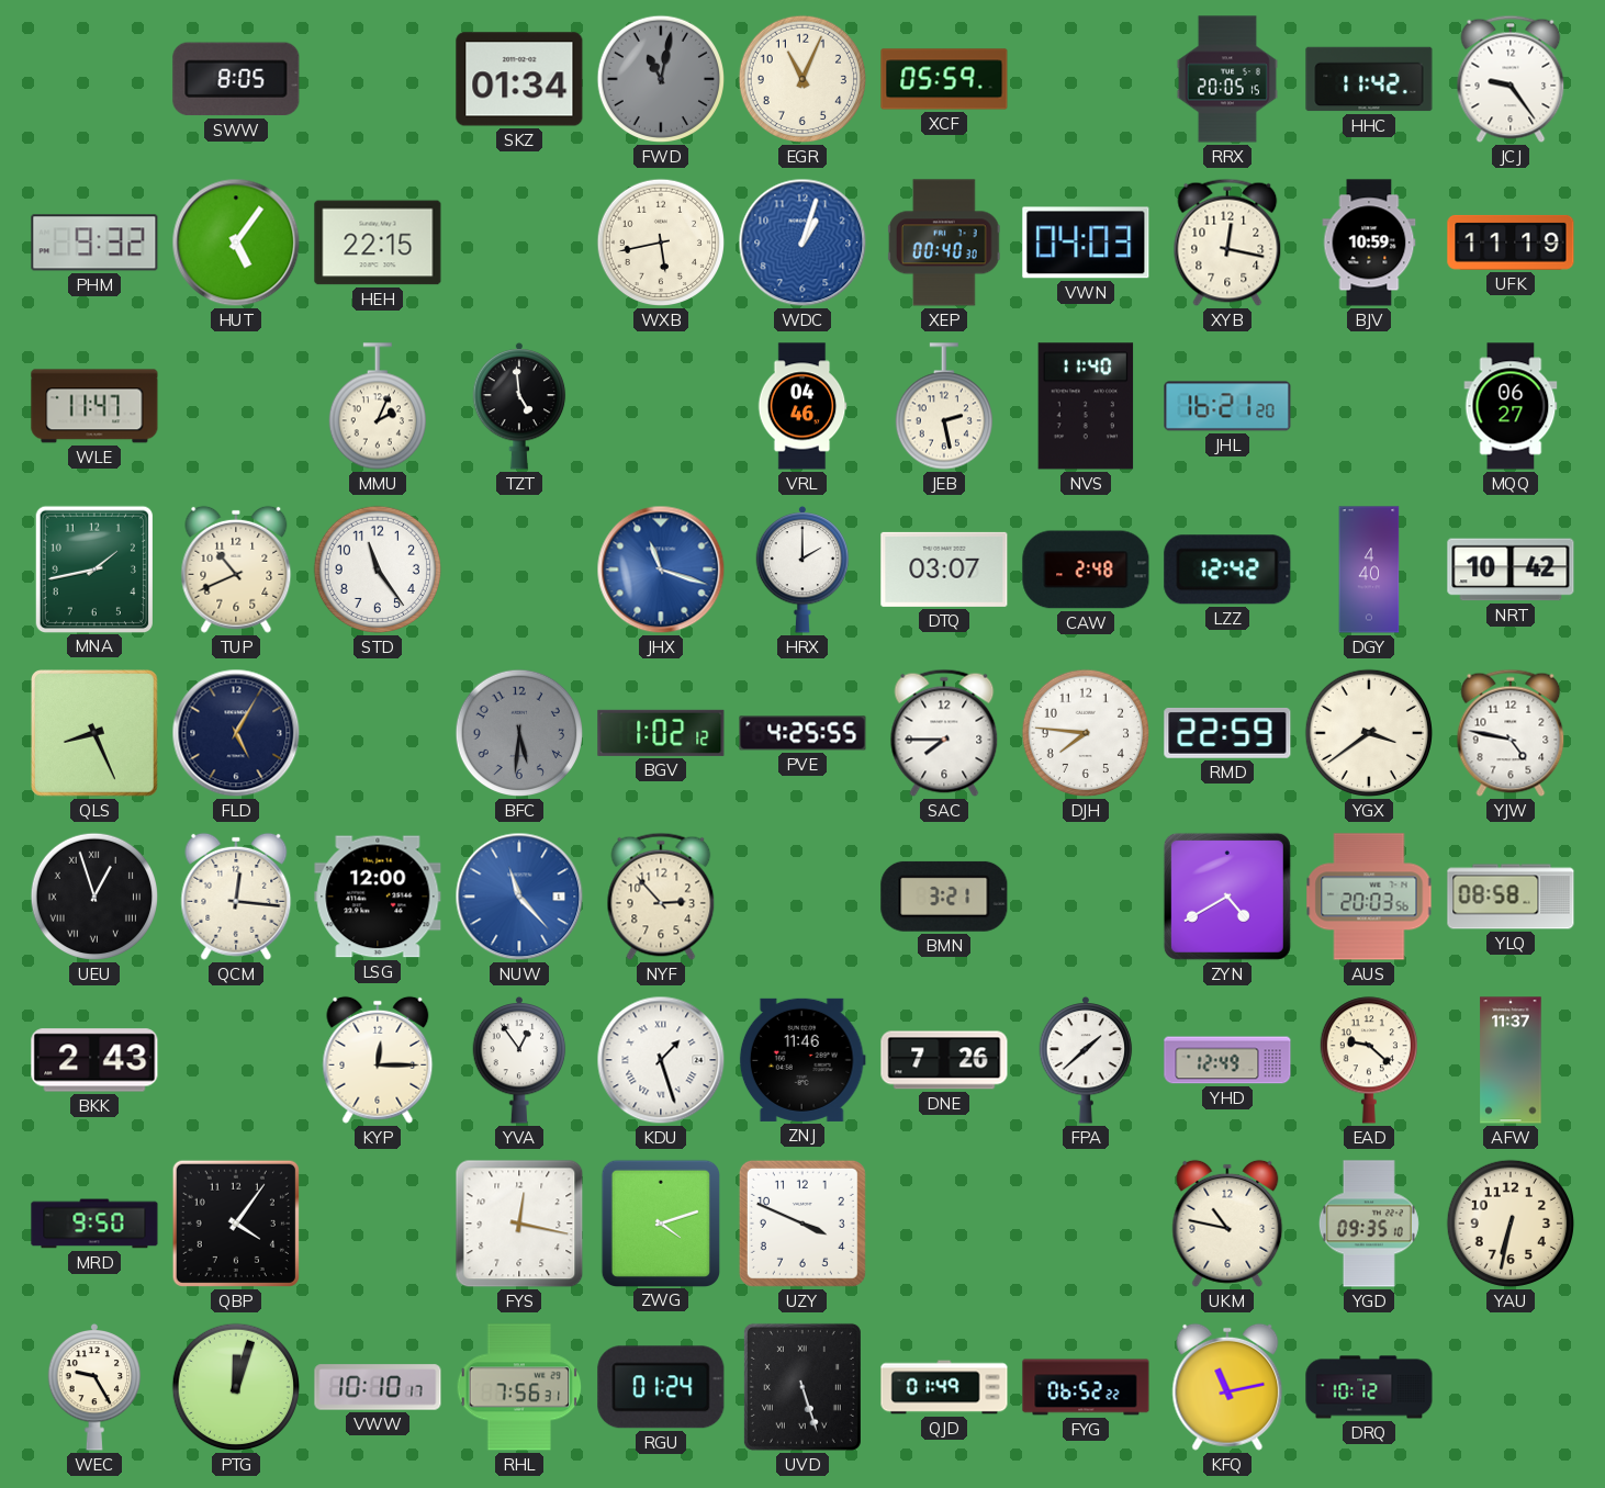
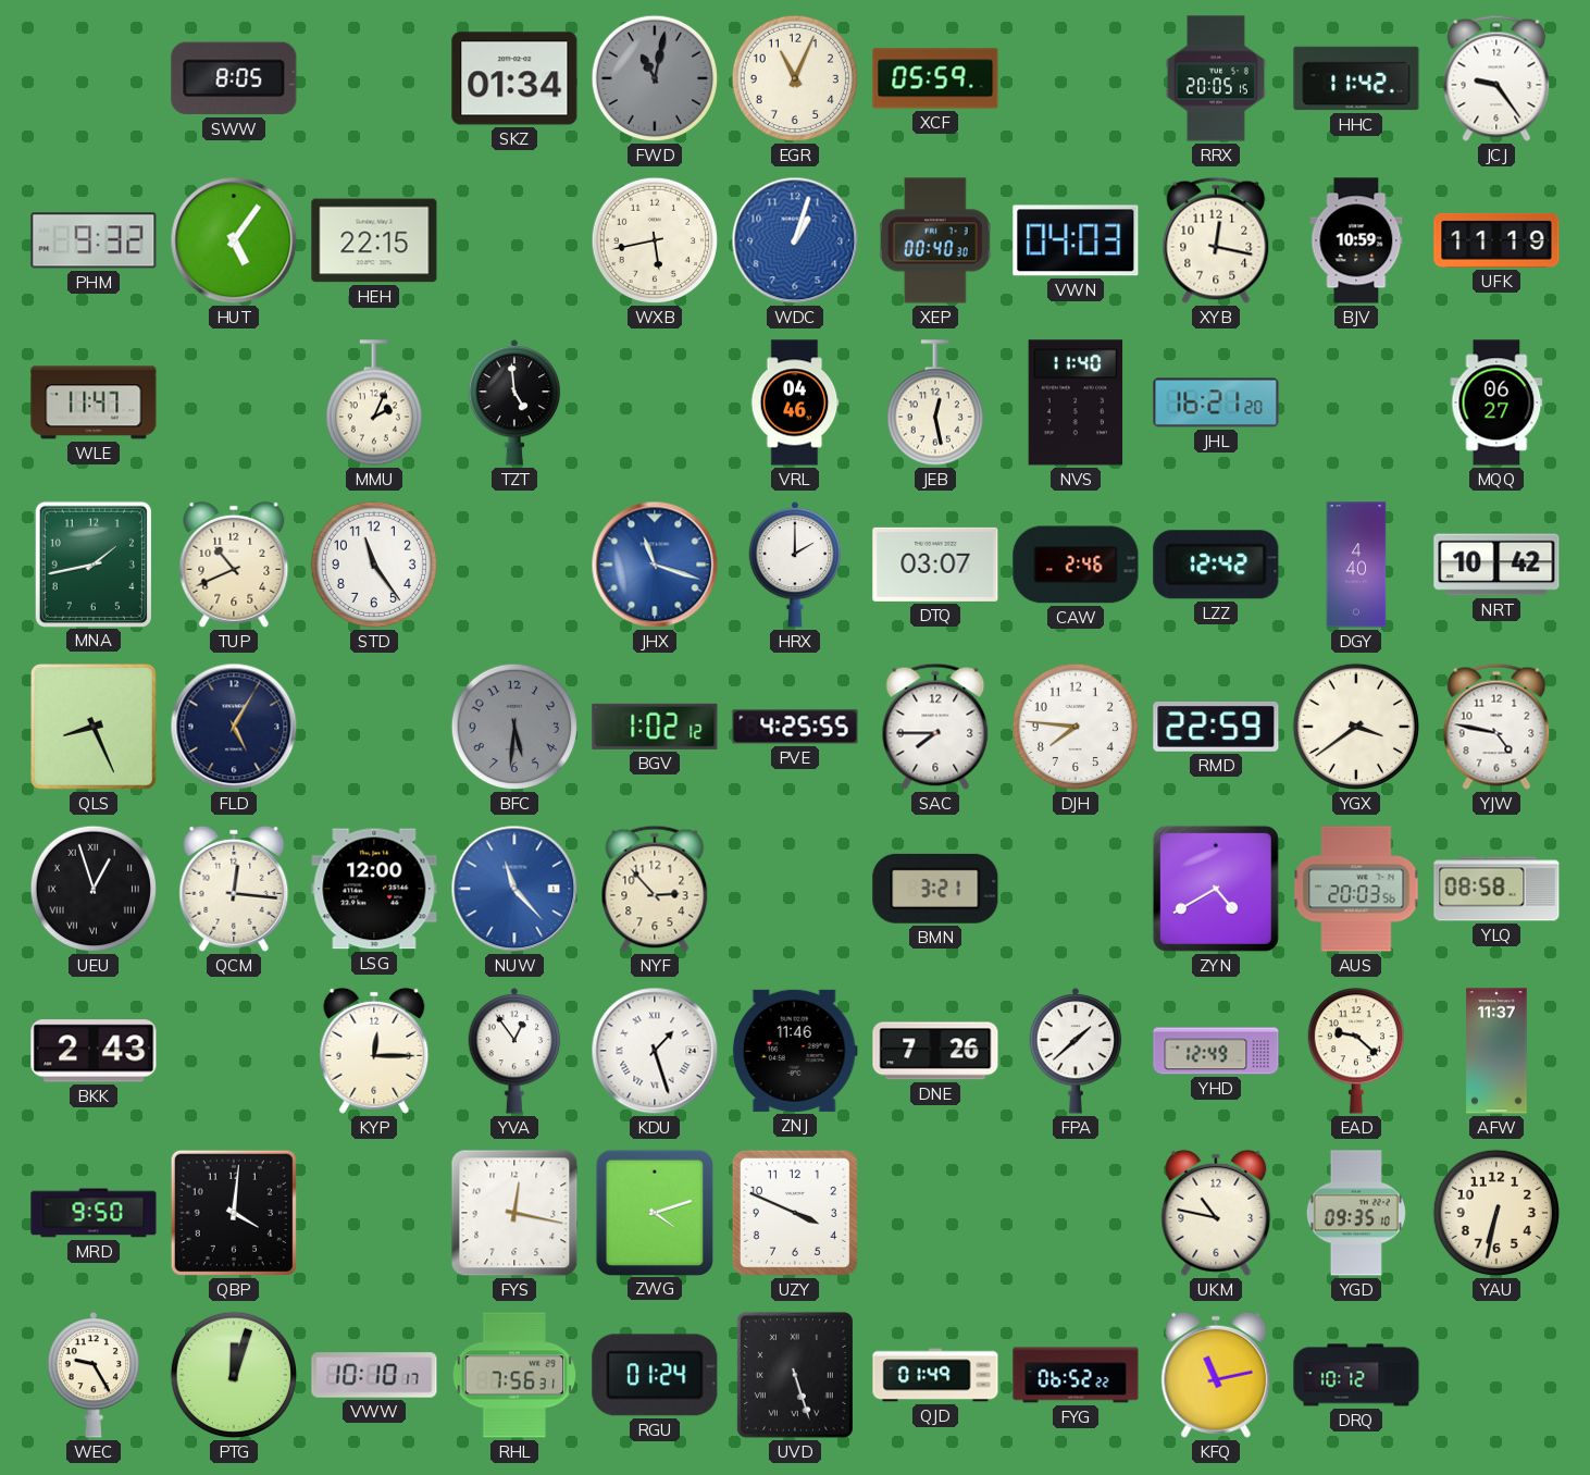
JEB: 2:28 -> 12:28
CAW: 2:48 -> 2:46
QBP: 4:06 -> 4:01
